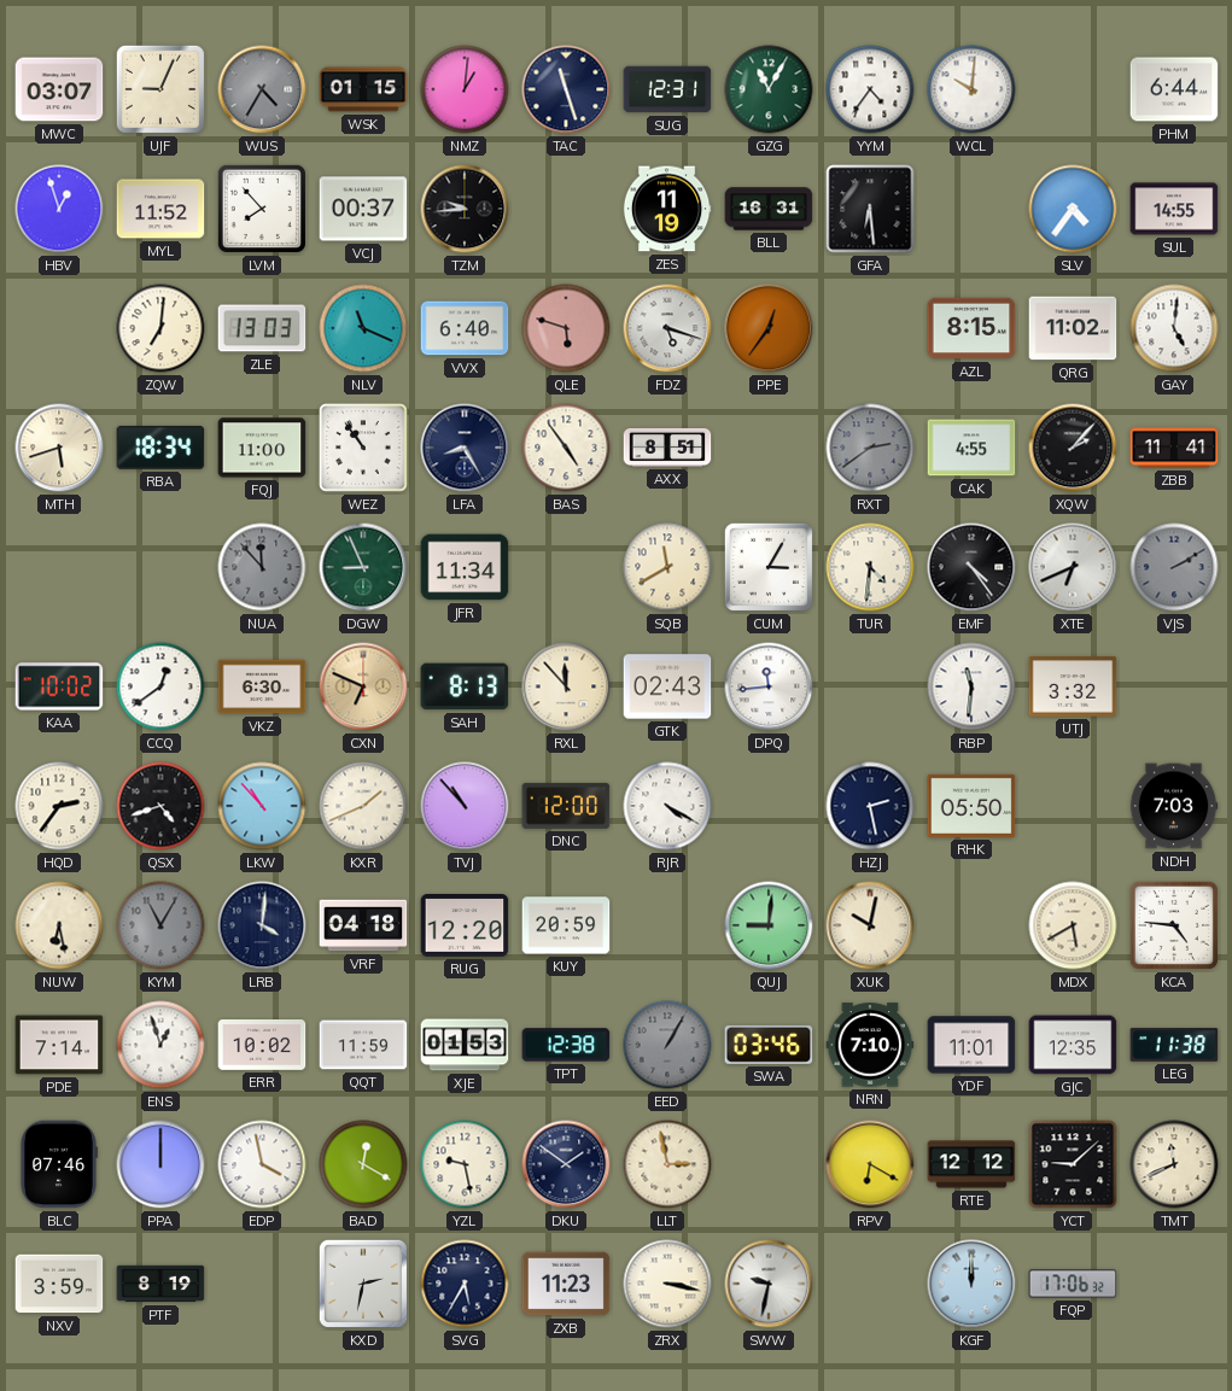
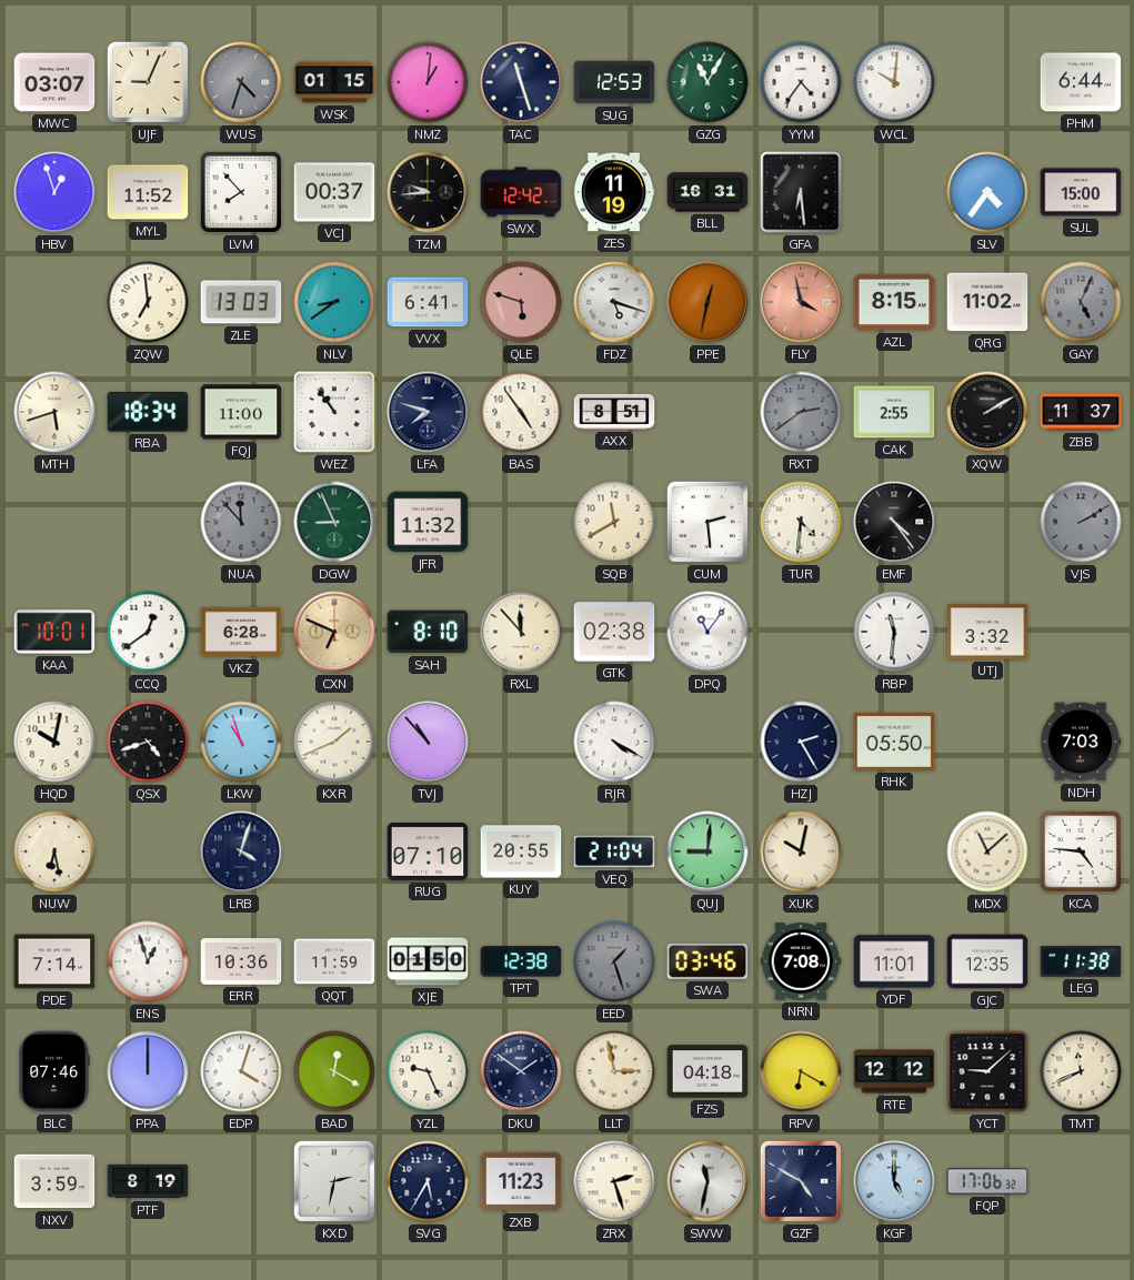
WUS: 4:35 -> 4:33
SUG: 12:31 -> 12:53
SWX: none -> 12:42
SUL: 14:55 -> 15:00
ZQW: 7:01 -> 6:59
NLV: 11:19 -> 8:39
VVX: 6:40 -> 6:41
PPE: 12:36 -> 12:32
FLY: none -> 3:58
GAY: 5:01 -> 5:04
GAY dial: white -> grey
LFA: 8:25 -> 7:48
CAK: 4:55 -> 2:55
XQW: 2:07 -> 2:10
ZBB: 11:41 -> 11:37
JFR: 11:34 -> 11:32
CUM: 3:05 -> 2:29
XTE: 6:41 -> none
KAA: 10:02 -> 10:01
VKZ: 6:30 -> 6:28
SAH: 8:13 -> 8:10
GTK: 02:43 -> 02:38
DPQ: 11:44 -> 11:06
HQD: 2:36 -> 10:02
LKW: 10:53 -> 10:57
DNC: 12:00 -> none
HZJ: 2:28 -> 2:25
KYM: 11:05 -> none
LRB: 4:01 -> 4:03
VRF: 04:18 -> none
RUG: 12:20 -> 07:10
KUY: 20:59 -> 20:55
VEQ: none -> 21:04
MDX: 5:40 -> 11:08
ERR: 10:02 -> 10:36
XJE: 01:53 -> 01:50
EED: 1:05 -> 1:27
NRN: 7:10 -> 7:08
EDP: 3:58 -> 4:03
YZL: 9:28 -> 9:26
FZS: none -> 04:18
ZRX: 3:17 -> 2:27
SWW: 9:32 -> 11:32
GZF: none -> 4:50
KGF: 12:00 -> 5:00
